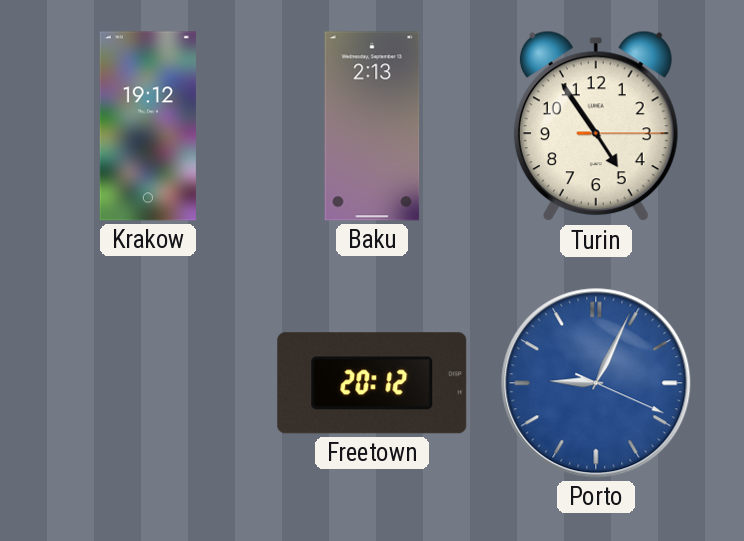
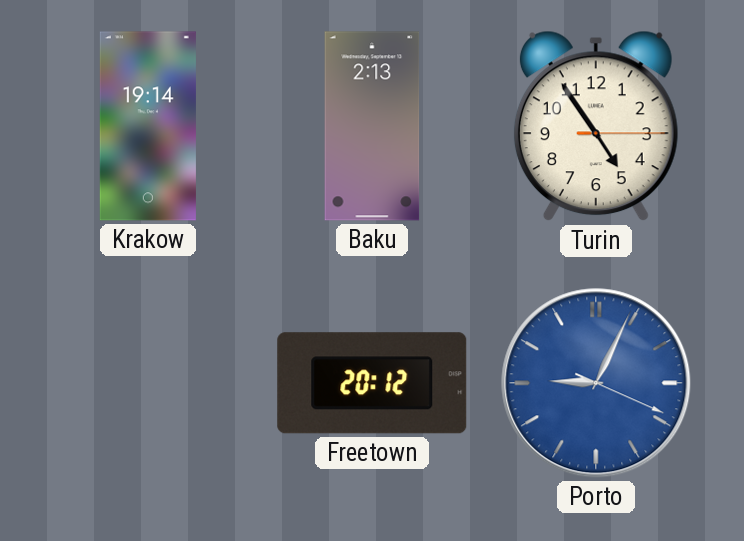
Krakow: 19:12 -> 19:14
